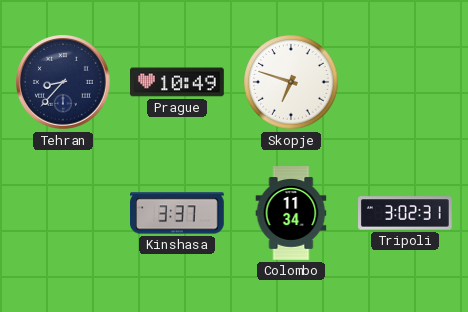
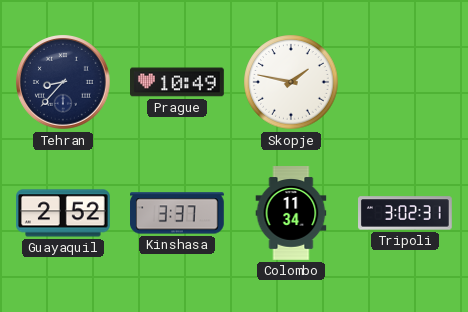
Skopje: 6:48 -> 1:47
Guayaquil: none -> 2:52
